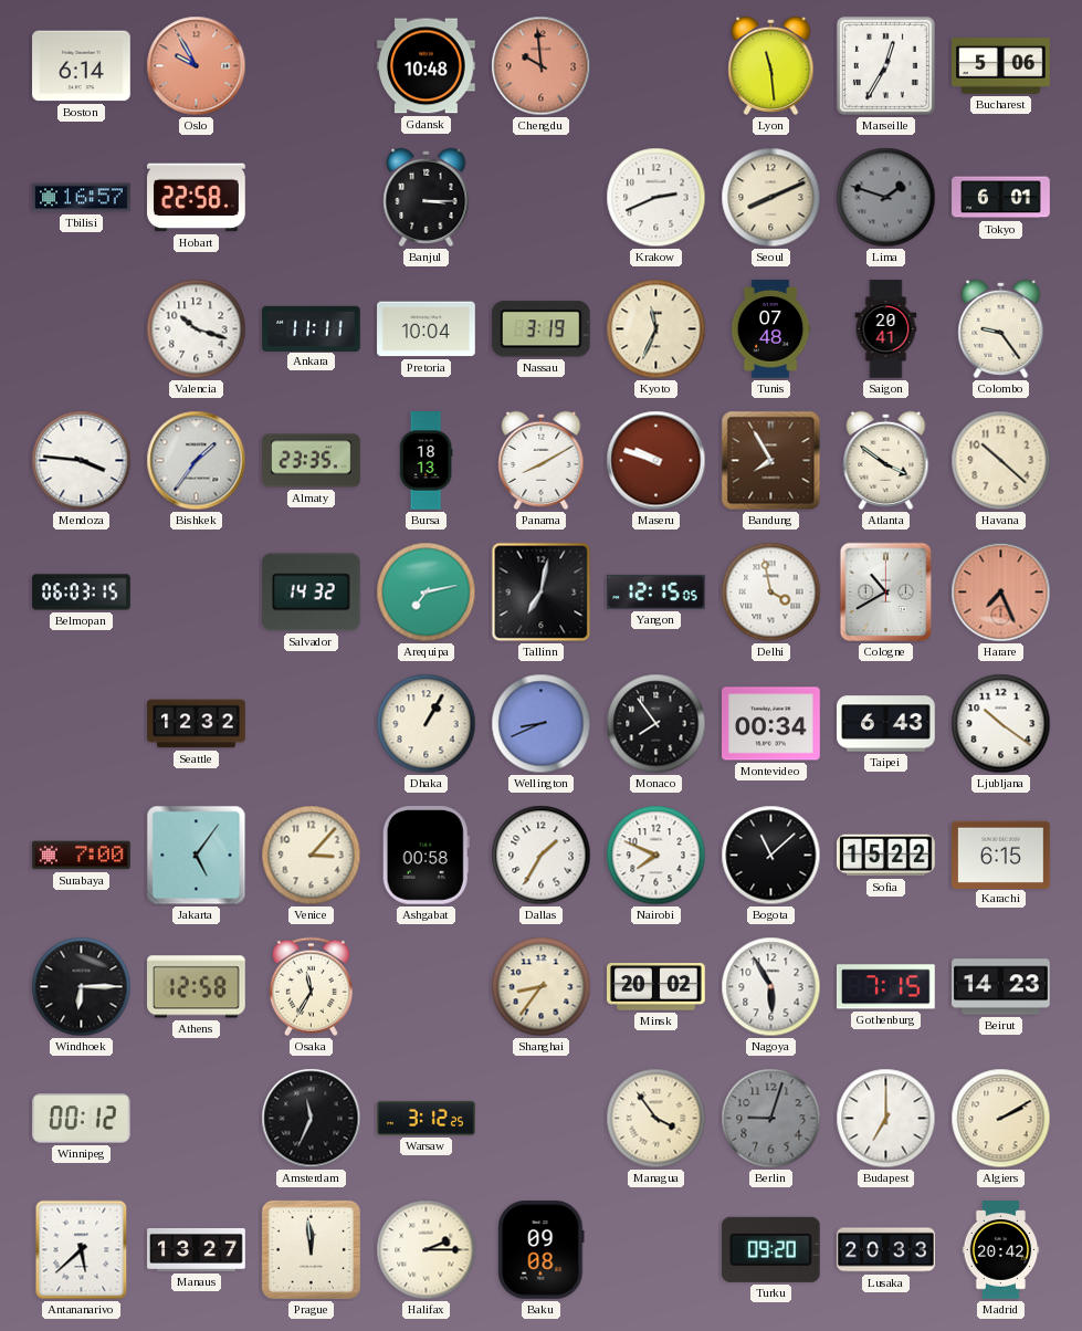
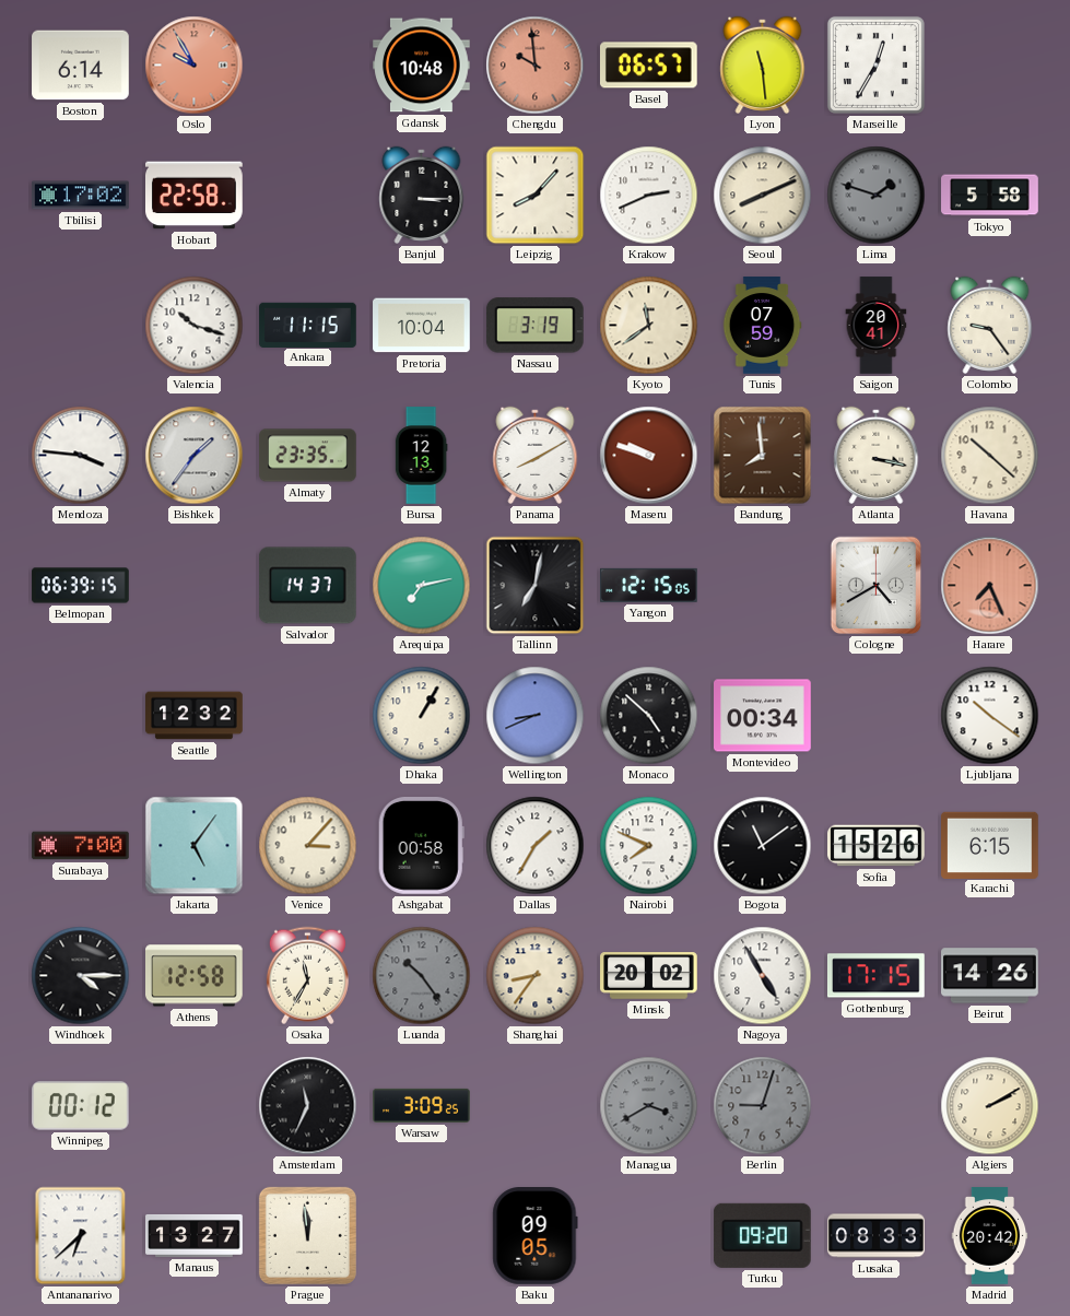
Basel: none -> 06:57
Bucharest: 5:06 -> none
Tbilisi: 16:57 -> 17:02
Leipzig: none -> 8:07
Tokyo: 6:01 -> 5:58
Ankara: 11:11 -> 11:15
Kyoto: 11:34 -> 11:39
Tunis: 07:48 -> 07:59
Bursa: 18:13 -> 12:13
Bandung: 7:55 -> 7:59
Atlanta: 3:51 -> 3:17
Belmopan: 06:03 -> 06:39
Salvador: 14:32 -> 14:37
Delhi: 3:58 -> none
Cologne: 10:40 -> 4:40
Monaco: 7:54 -> 4:52
Taipei: 6:43 -> none
Bogota: 11:08 -> 11:09
Sofia: 15:22 -> 15:26
Windhoek: 6:15 -> 4:15
Luanda: none -> 10:24
Nagoya: 5:55 -> 4:55
Gothenburg: 7:15 -> 17:15
Beirut: 14:23 -> 14:26
Warsaw: 3:12 -> 3:09
Managua: 3:54 -> 3:40
Managua dial: cream -> grey
Budapest: 7:00 -> none
Antananarivo: 5:38 -> 6:38
Halifax: 2:15 -> none
Baku: 09:08 -> 09:05
Lusaka: 20:33 -> 08:33
